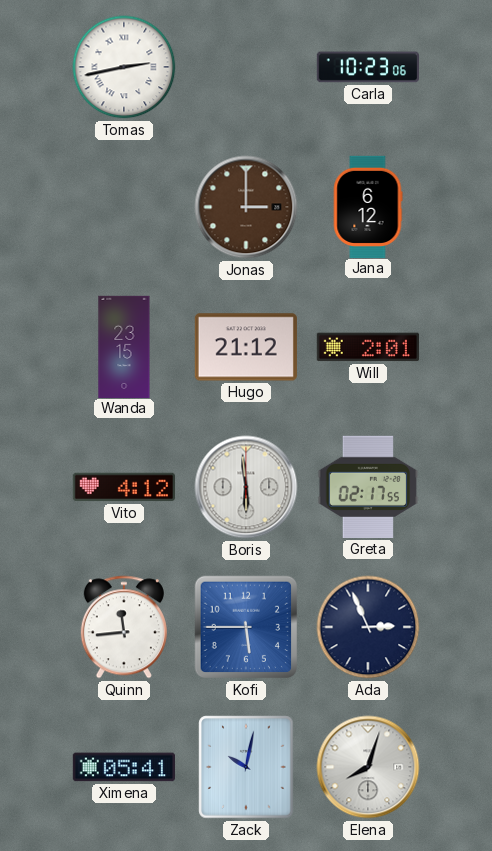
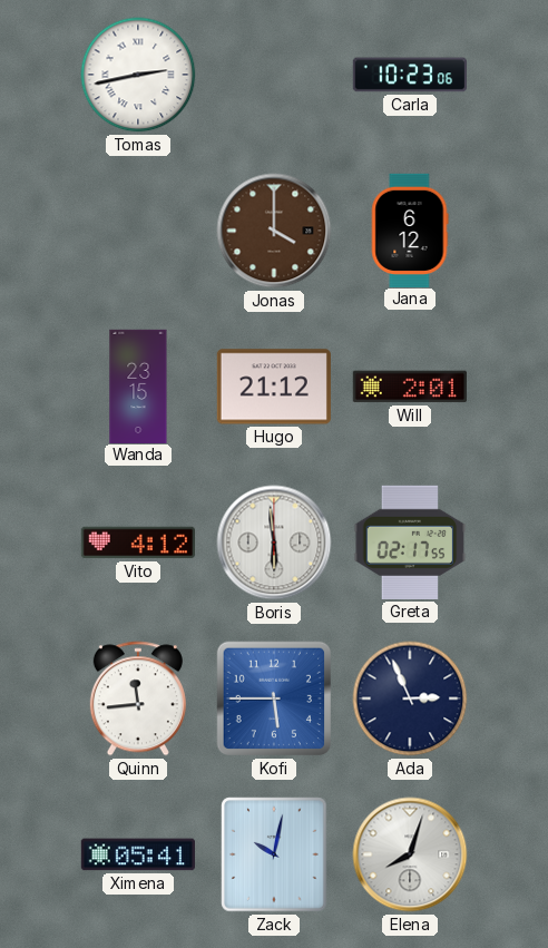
Jonas: 3:00 -> 4:00
